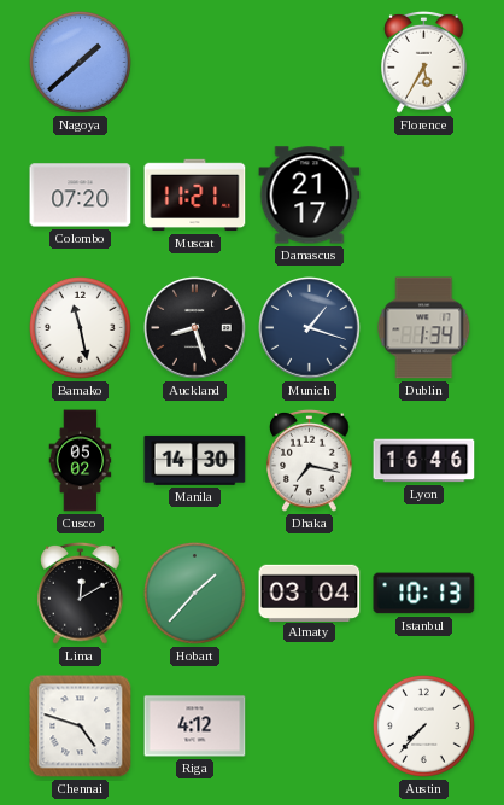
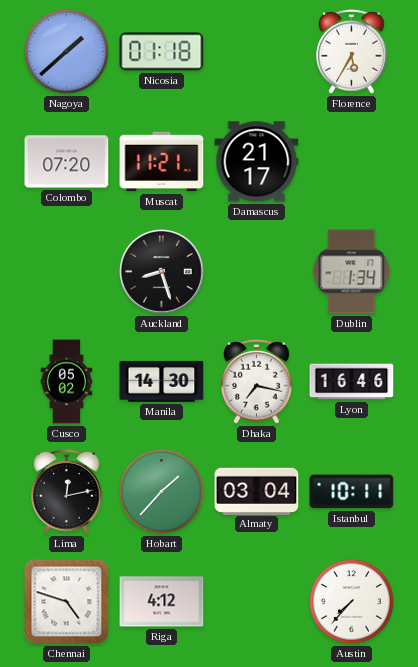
Nicosia: none -> 01:18
Bamako: 11:28 -> none
Munich: 1:18 -> none
Lima: 12:10 -> 12:13
Istanbul: 10:13 -> 10:11
